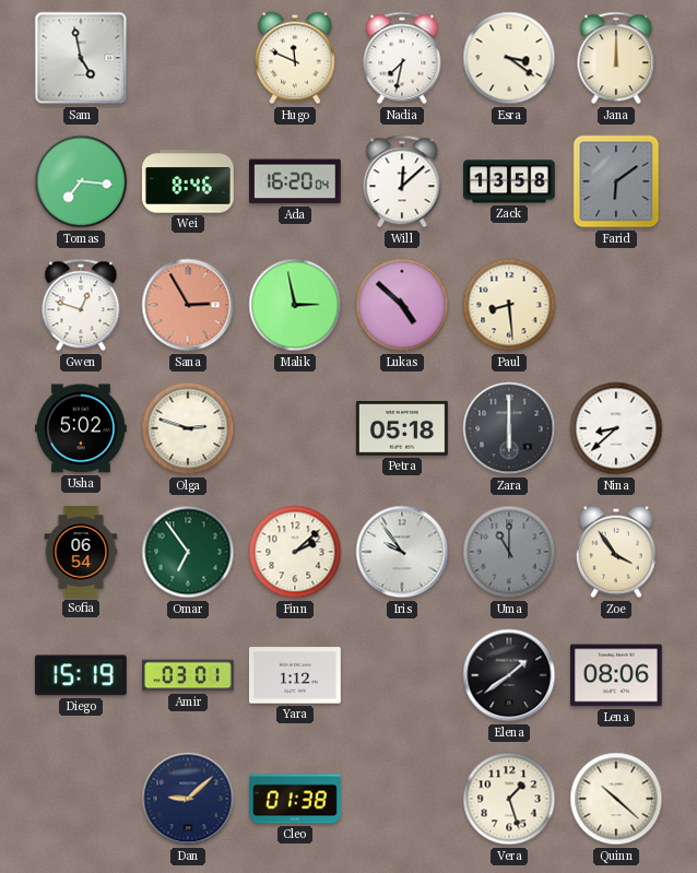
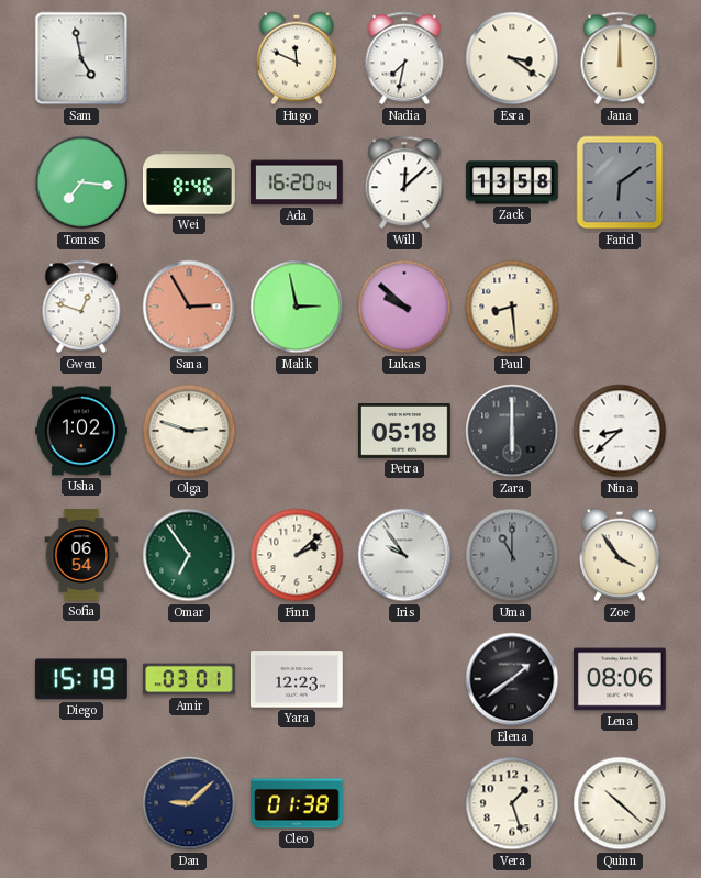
Lukas: 4:52 -> 9:52
Usha: 5:02 -> 1:02
Yara: 1:12 -> 12:23
